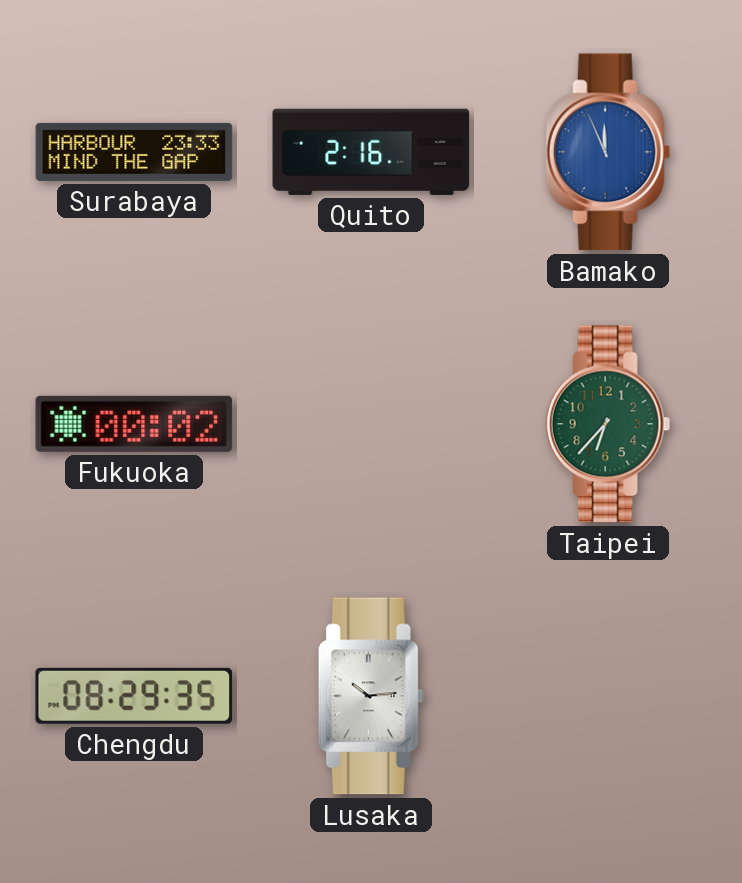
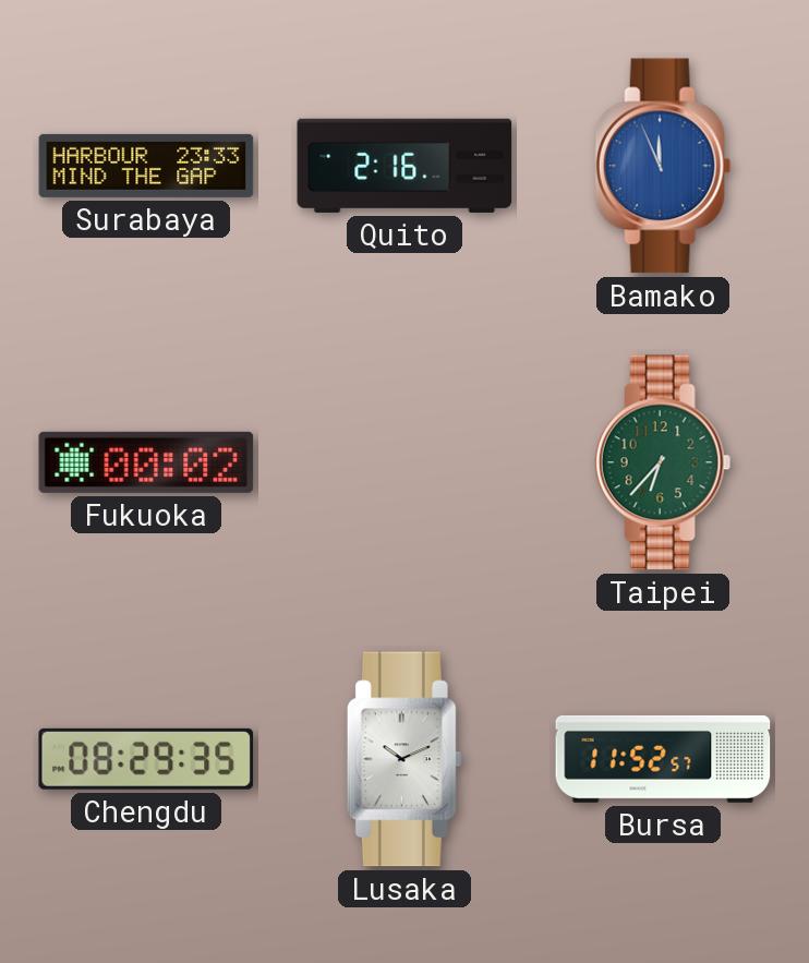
Lusaka: 10:14 -> 10:11
Bursa: none -> 11:52
